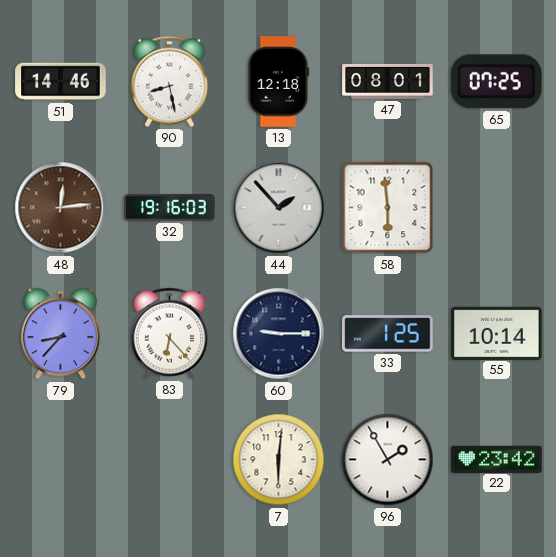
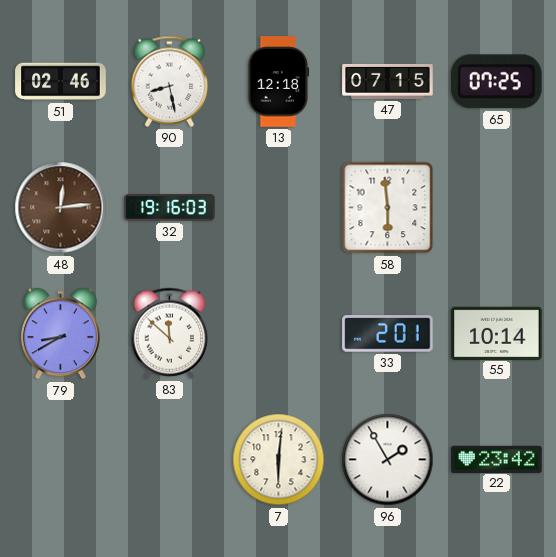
51: 14:46 -> 02:46
47: 08:01 -> 07:15
44: 1:53 -> none
79: 8:37 -> 8:40
83: 6:23 -> 11:52
60: 9:15 -> none
33: 1:25 -> 2:01
